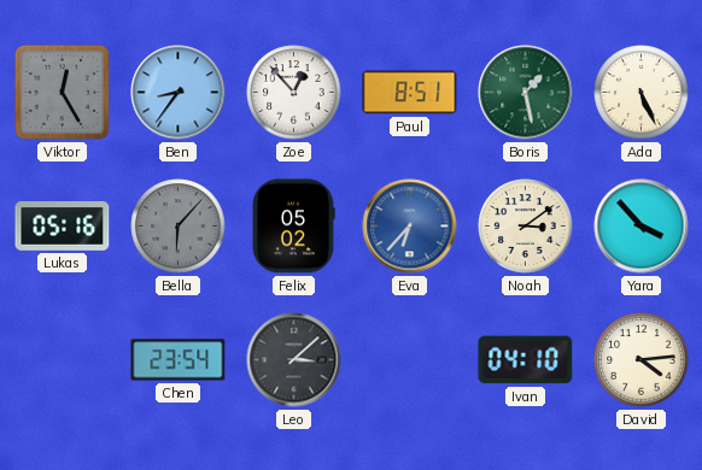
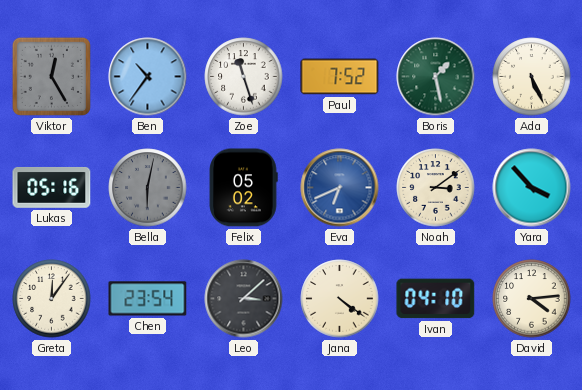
Ben: 8:36 -> 10:36
Zoe: 12:53 -> 11:27
Paul: 8:51 -> 7:52
Bella: 6:07 -> 6:02
Eva: 6:37 -> 6:41
Greta: none -> 12:06
Jana: none -> 4:21
